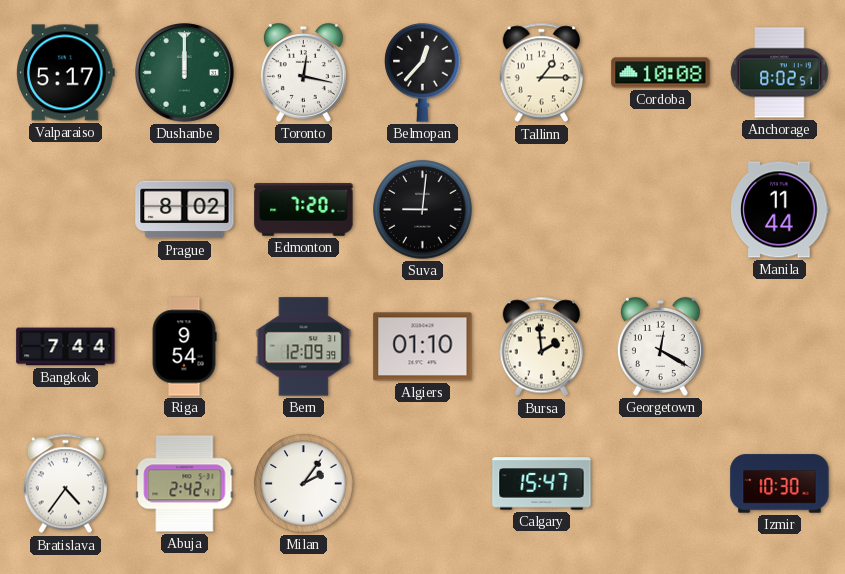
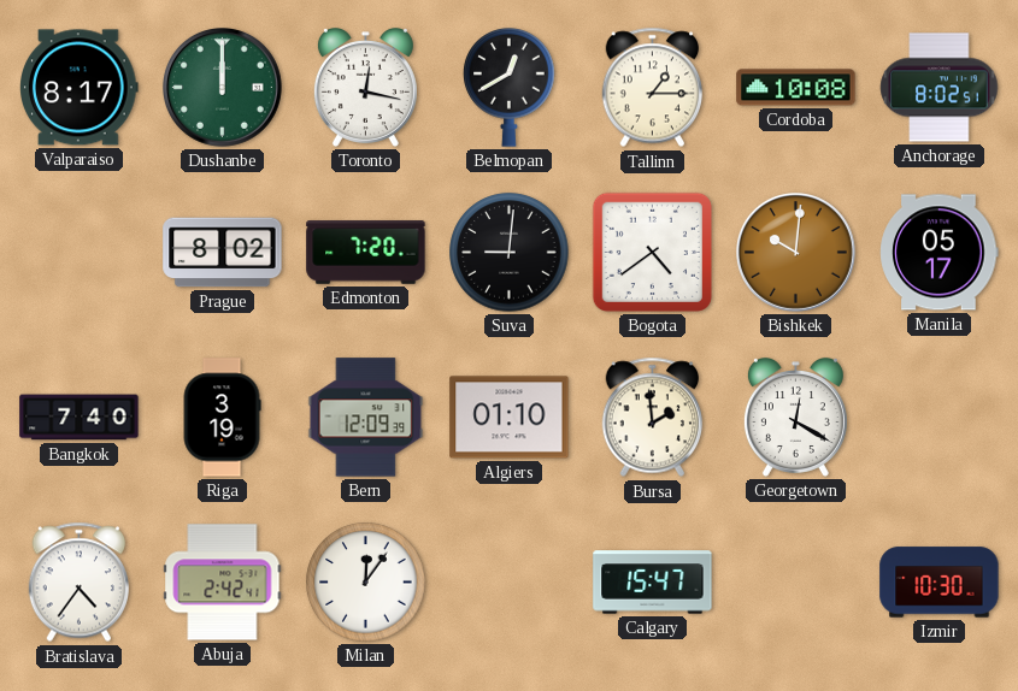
Valparaiso: 5:17 -> 8:17
Belmopan: 12:37 -> 12:40
Bogota: none -> 4:39
Bishkek: none -> 10:01
Manila: 11:44 -> 05:17
Bangkok: 7:44 -> 7:40
Riga: 9:54 -> 3:19
Milan: 2:06 -> 12:06
